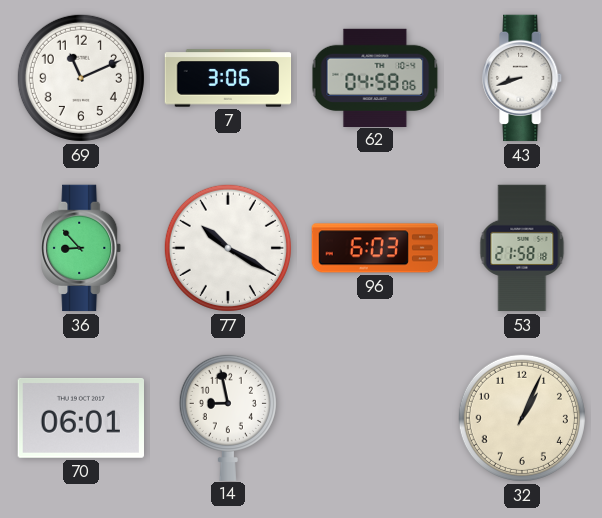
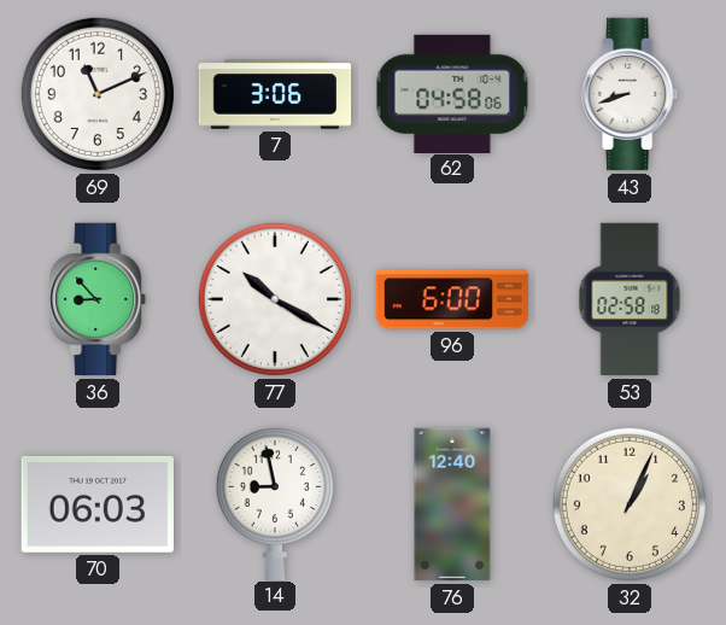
96: 6:03 -> 6:00
53: 21:58 -> 02:58
70: 06:01 -> 06:03
76: none -> 12:40
